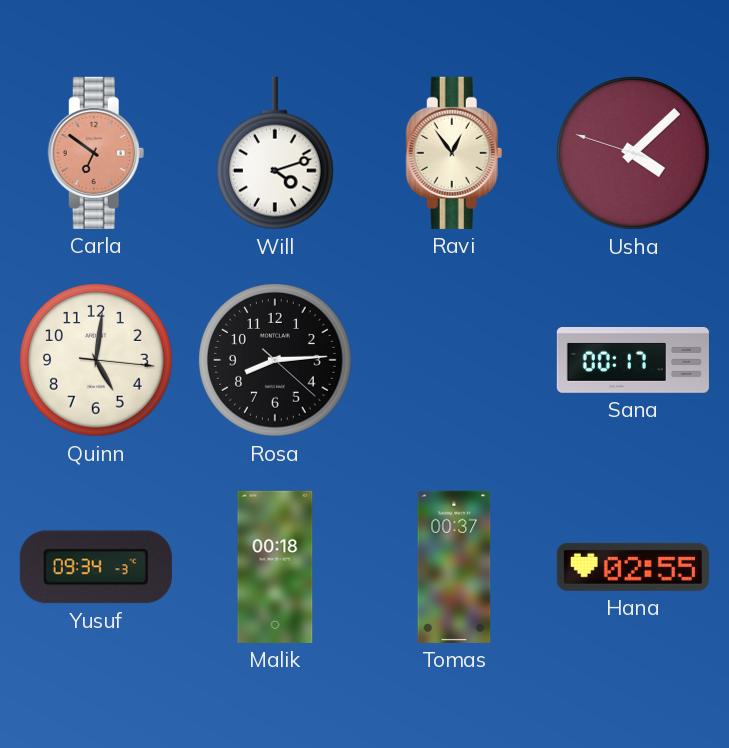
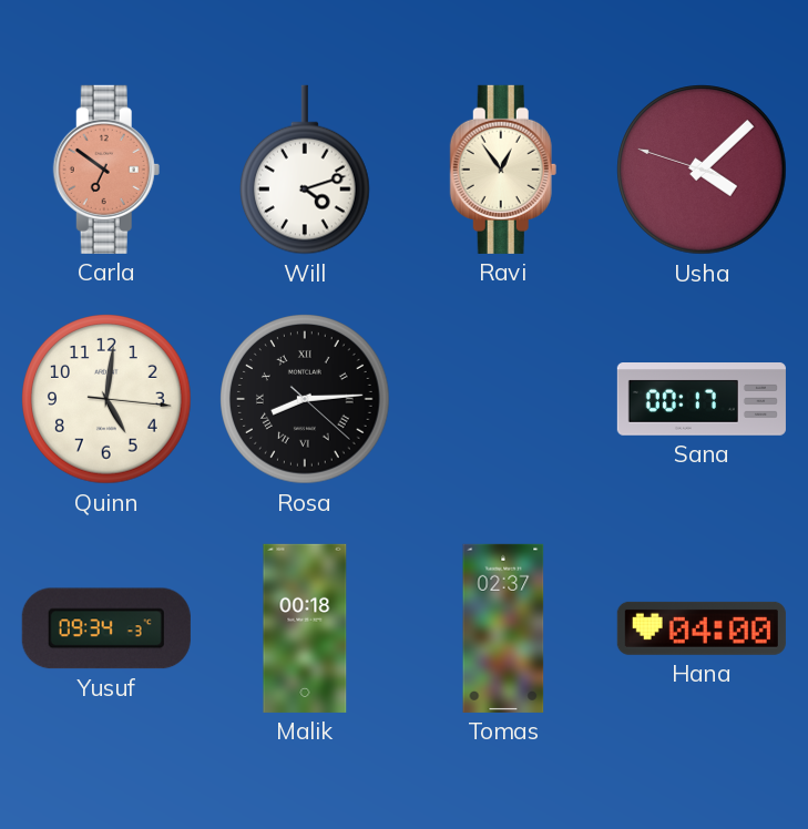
Rosa numerals: Arabic -> Roman
Tomas: 00:37 -> 02:37
Hana: 02:55 -> 04:00
